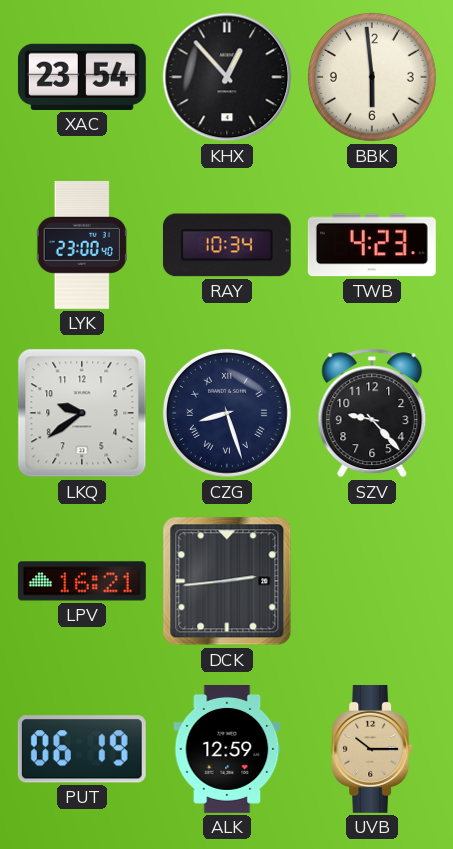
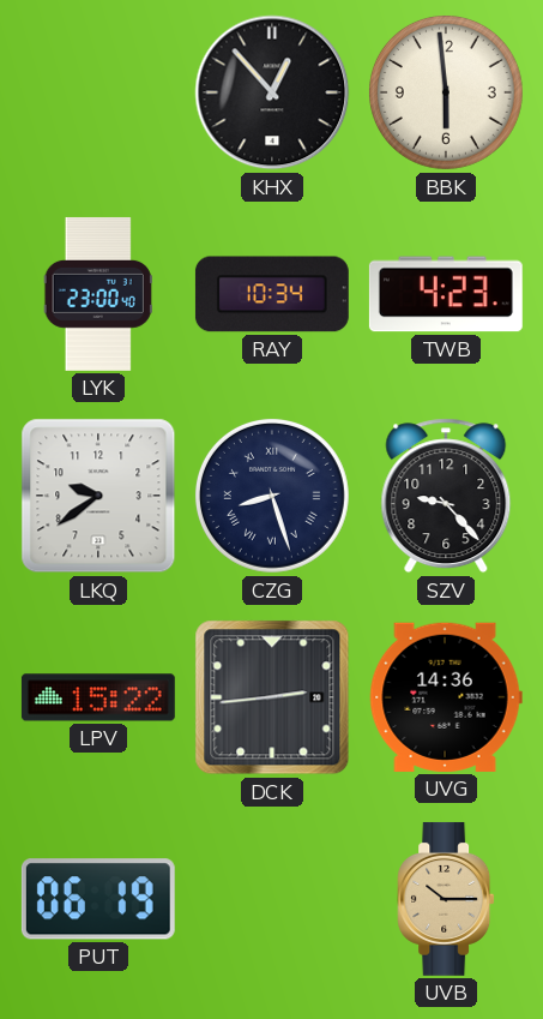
XAC: 23:54 -> none
LPV: 16:21 -> 15:22
UVG: none -> 14:36
ALK: 12:59 -> none
